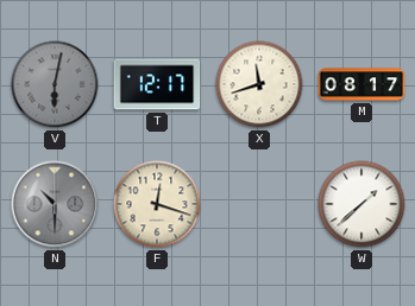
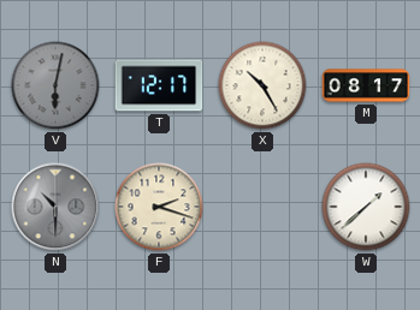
X: 11:42 -> 10:25
F: 12:18 -> 2:18
